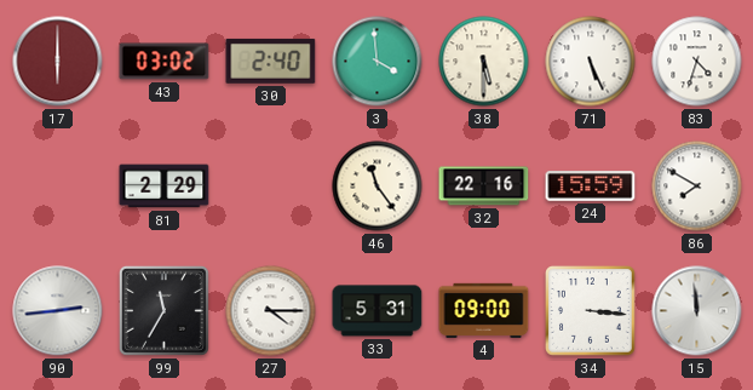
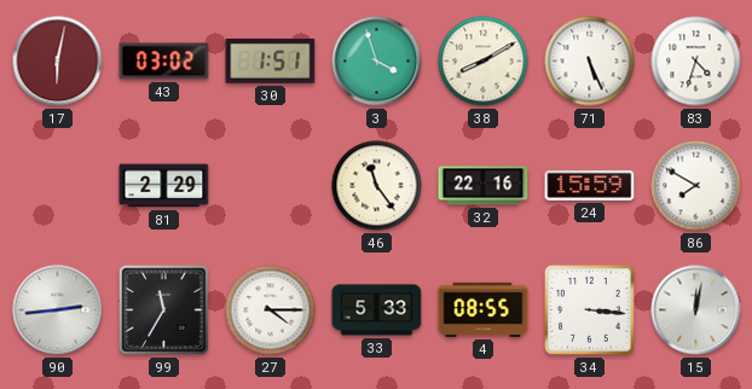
17: 6:00 -> 6:02
30: 2:40 -> 1:51
3: 3:59 -> 3:57
38: 5:30 -> 8:10
33: 5:31 -> 5:33
4: 09:00 -> 08:55
15: 11:59 -> 12:02
